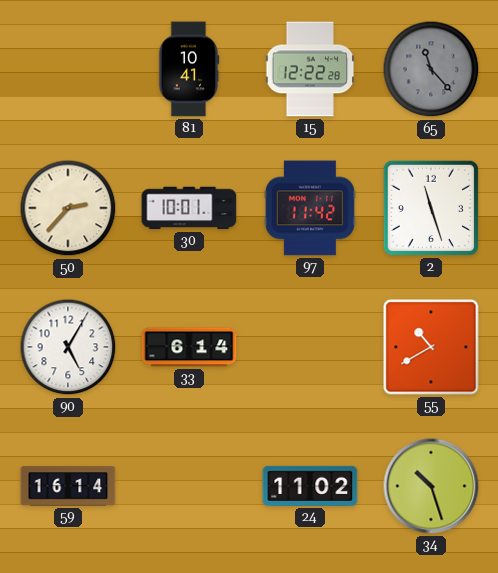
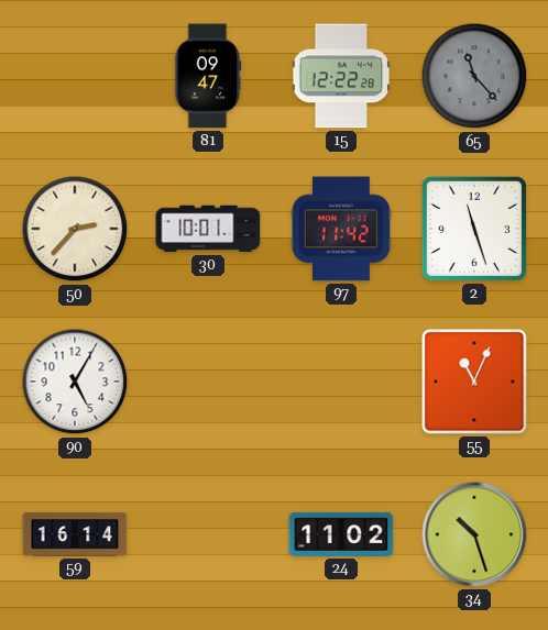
81: 10:41 -> 09:47
33: 6:14 -> none
55: 10:40 -> 11:04
